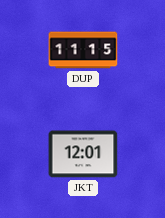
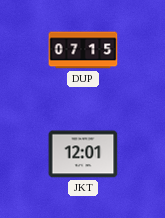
DUP: 11:15 -> 07:15
